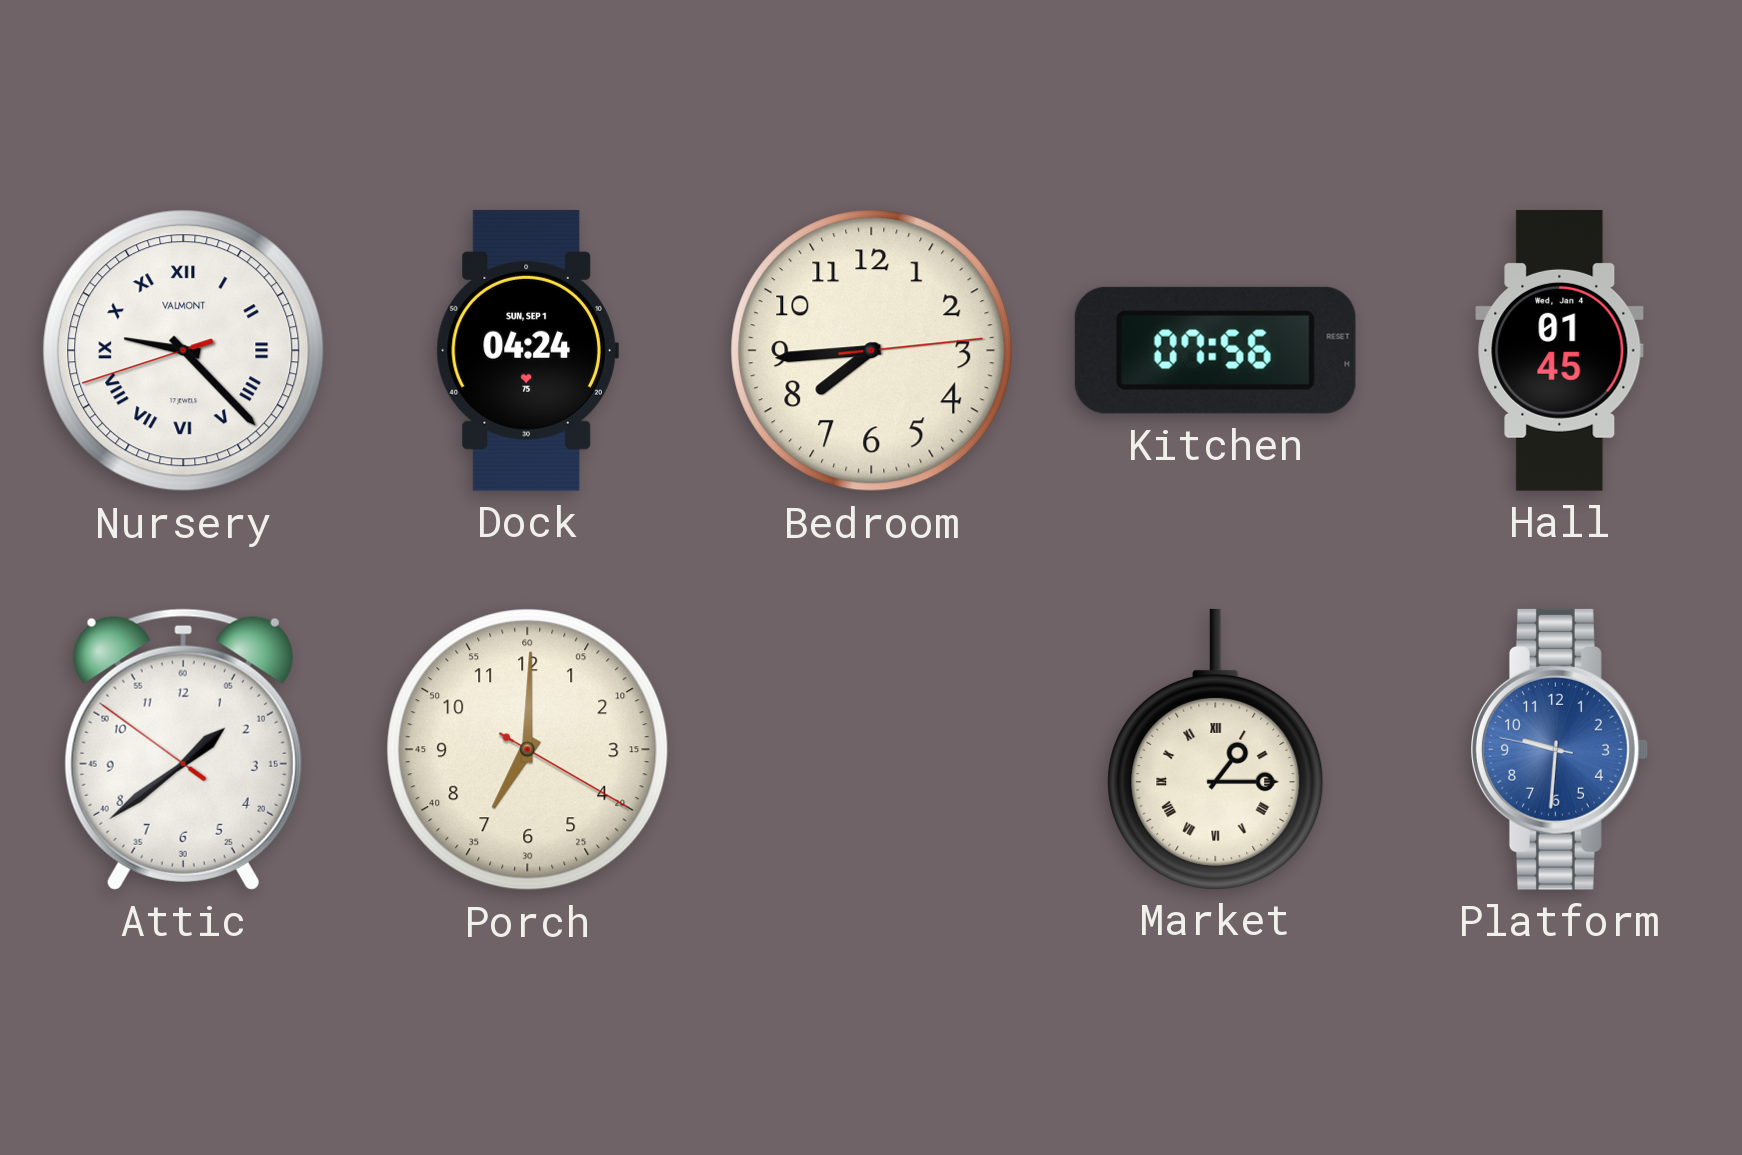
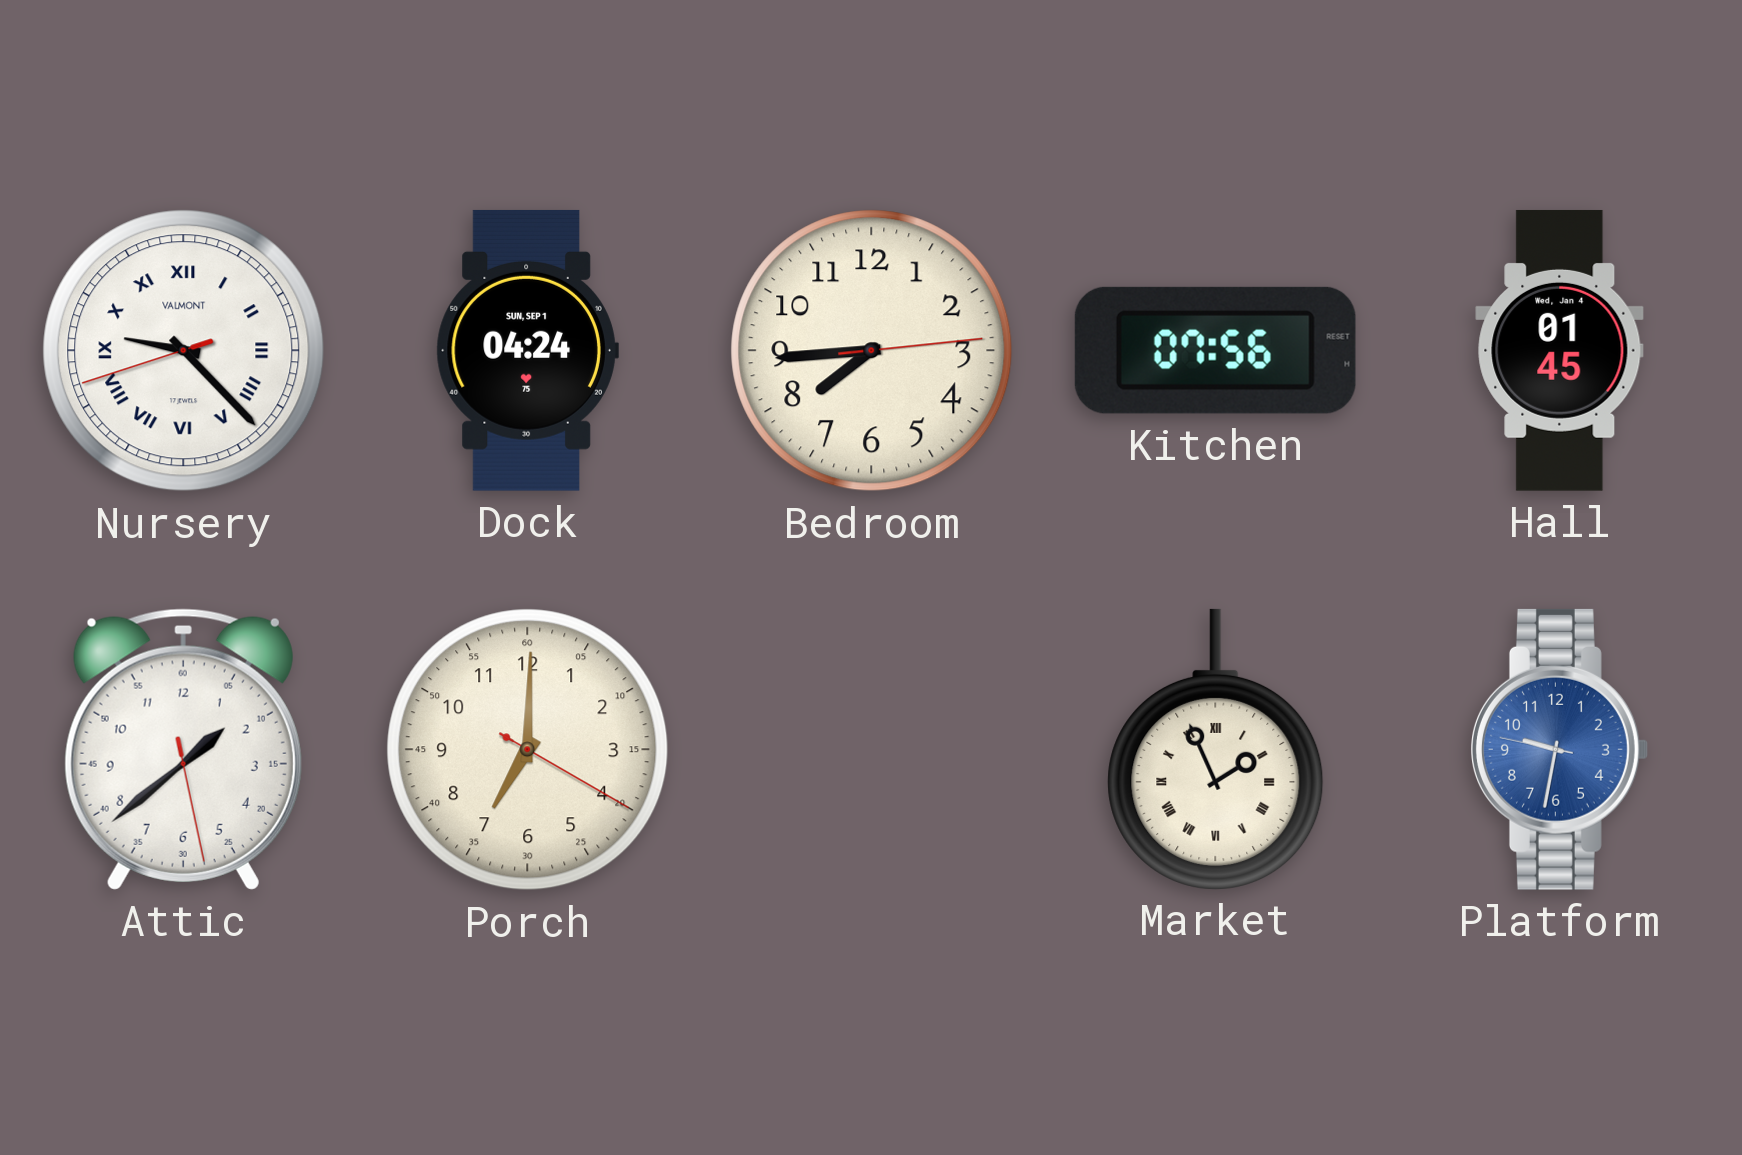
Attic: 1:38:51 -> 1:38:28
Market: 1:15 -> 1:56
Platform: 9:30 -> 9:31
